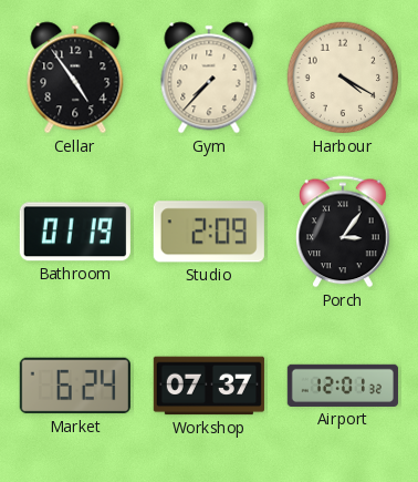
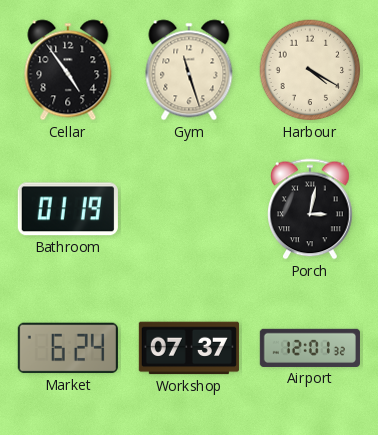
Gym: 7:37 -> 11:27
Studio: 2:09 -> none
Porch: 3:06 -> 3:02
